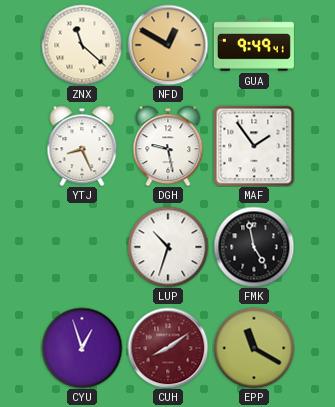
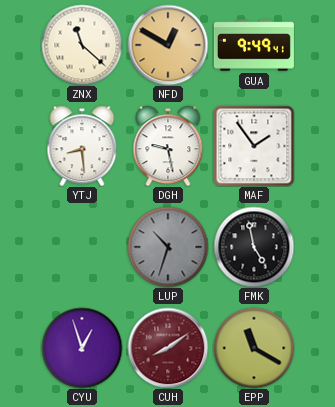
YTJ: 8:26 -> 8:29
LUP dial: white -> grey
